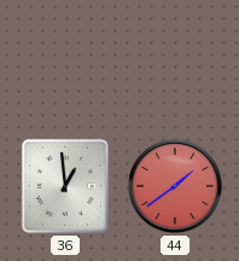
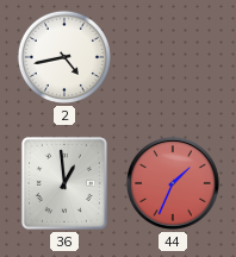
2: none -> 4:43
44: 1:39 -> 1:34
